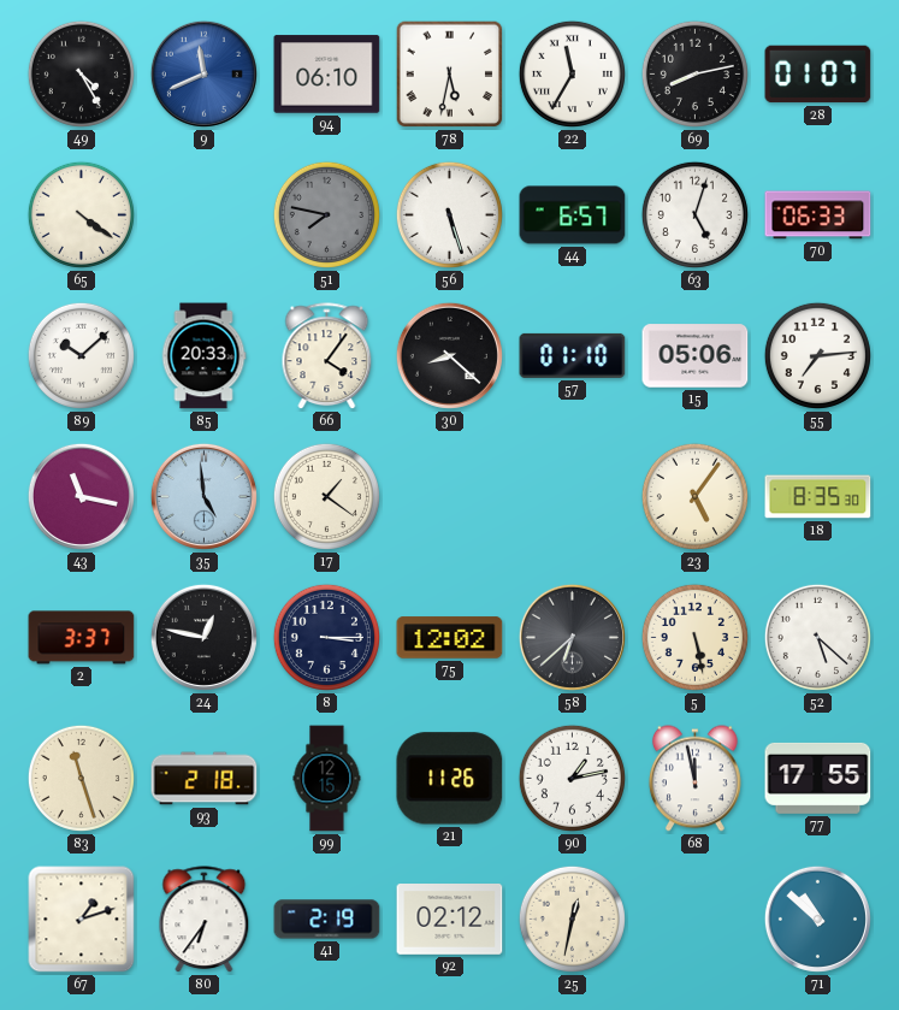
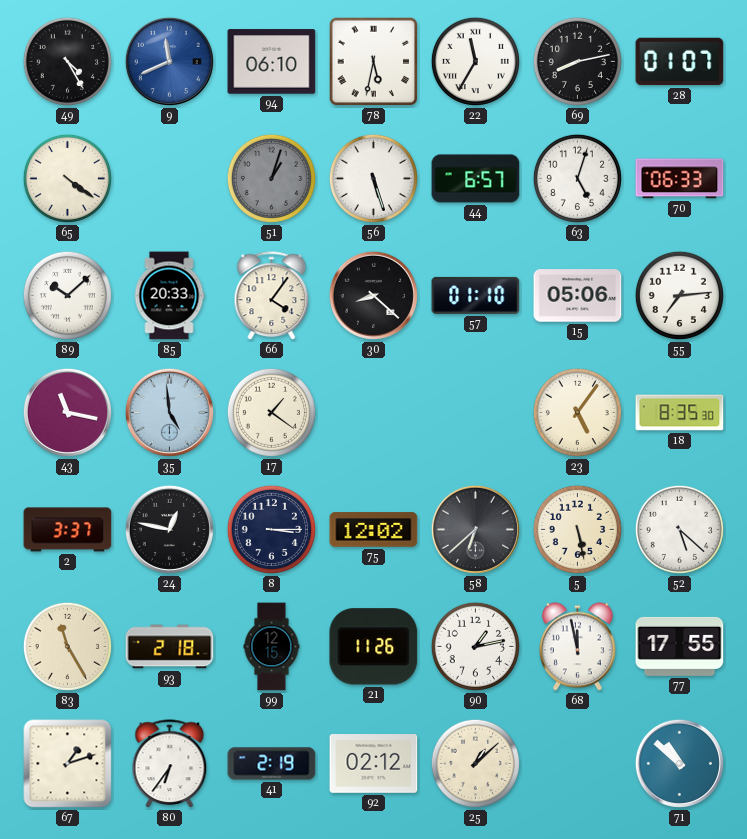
51: 7:47 -> 1:03
83: 11:27 -> 11:25
25: 12:32 -> 1:08
